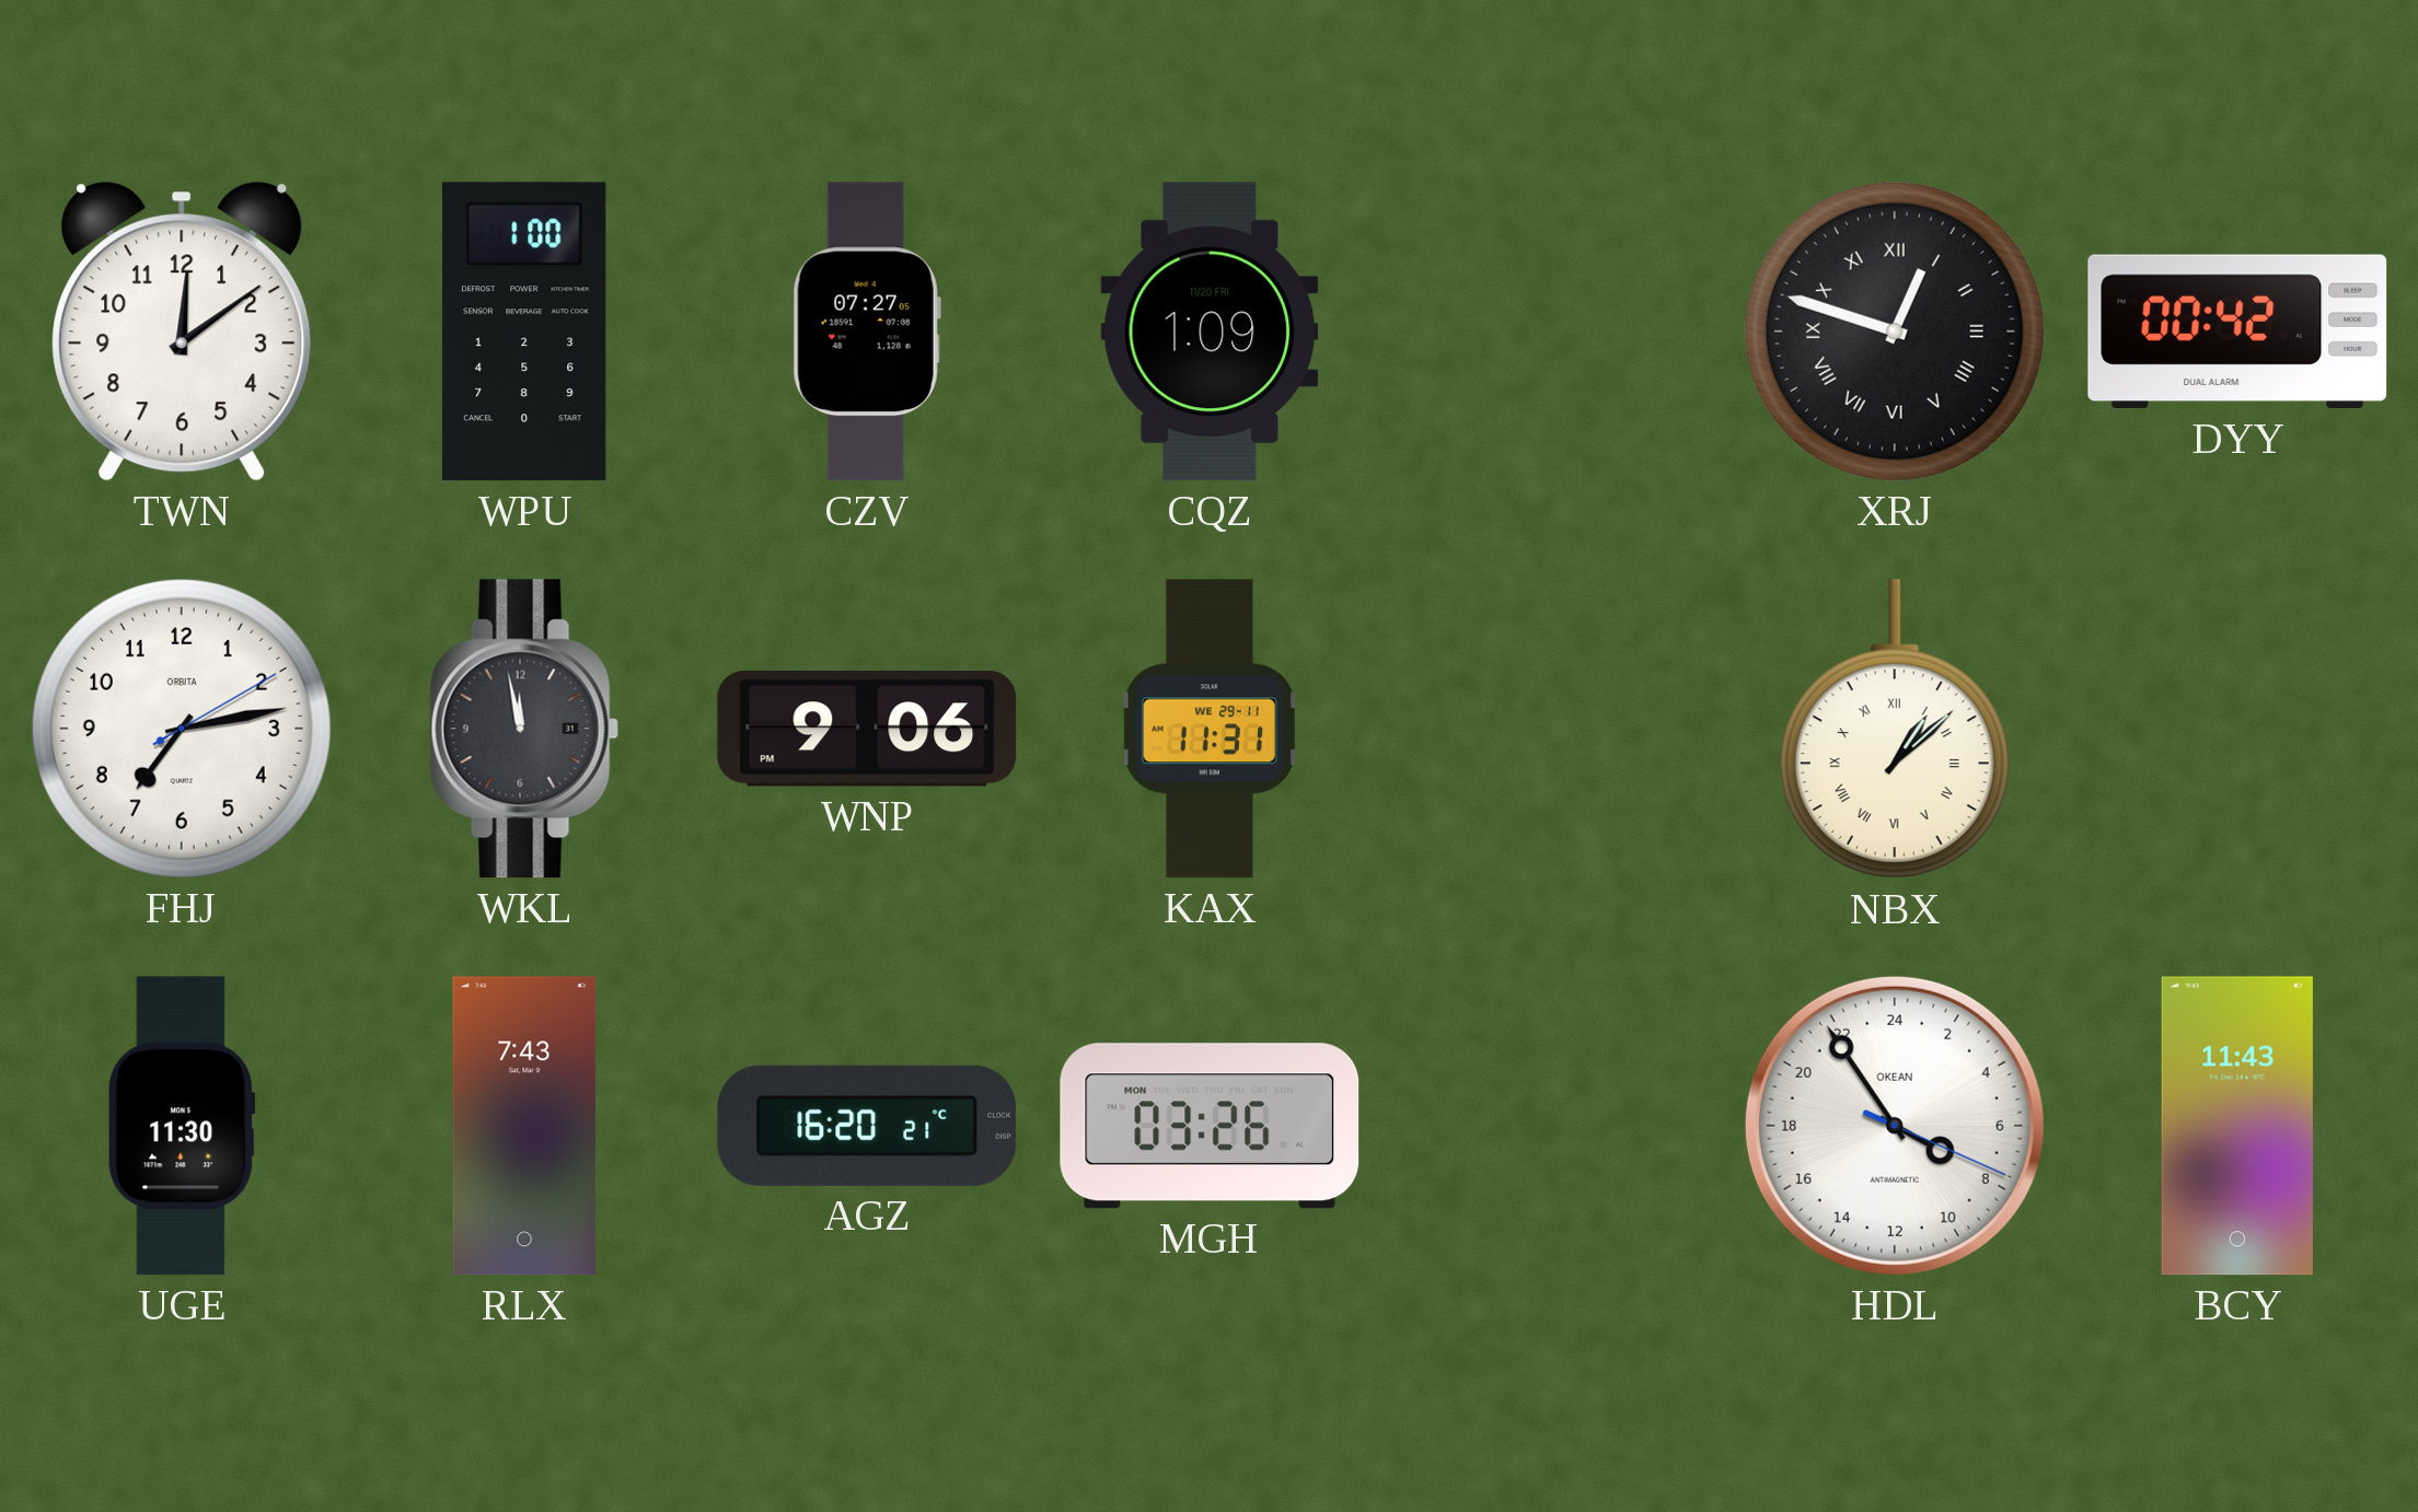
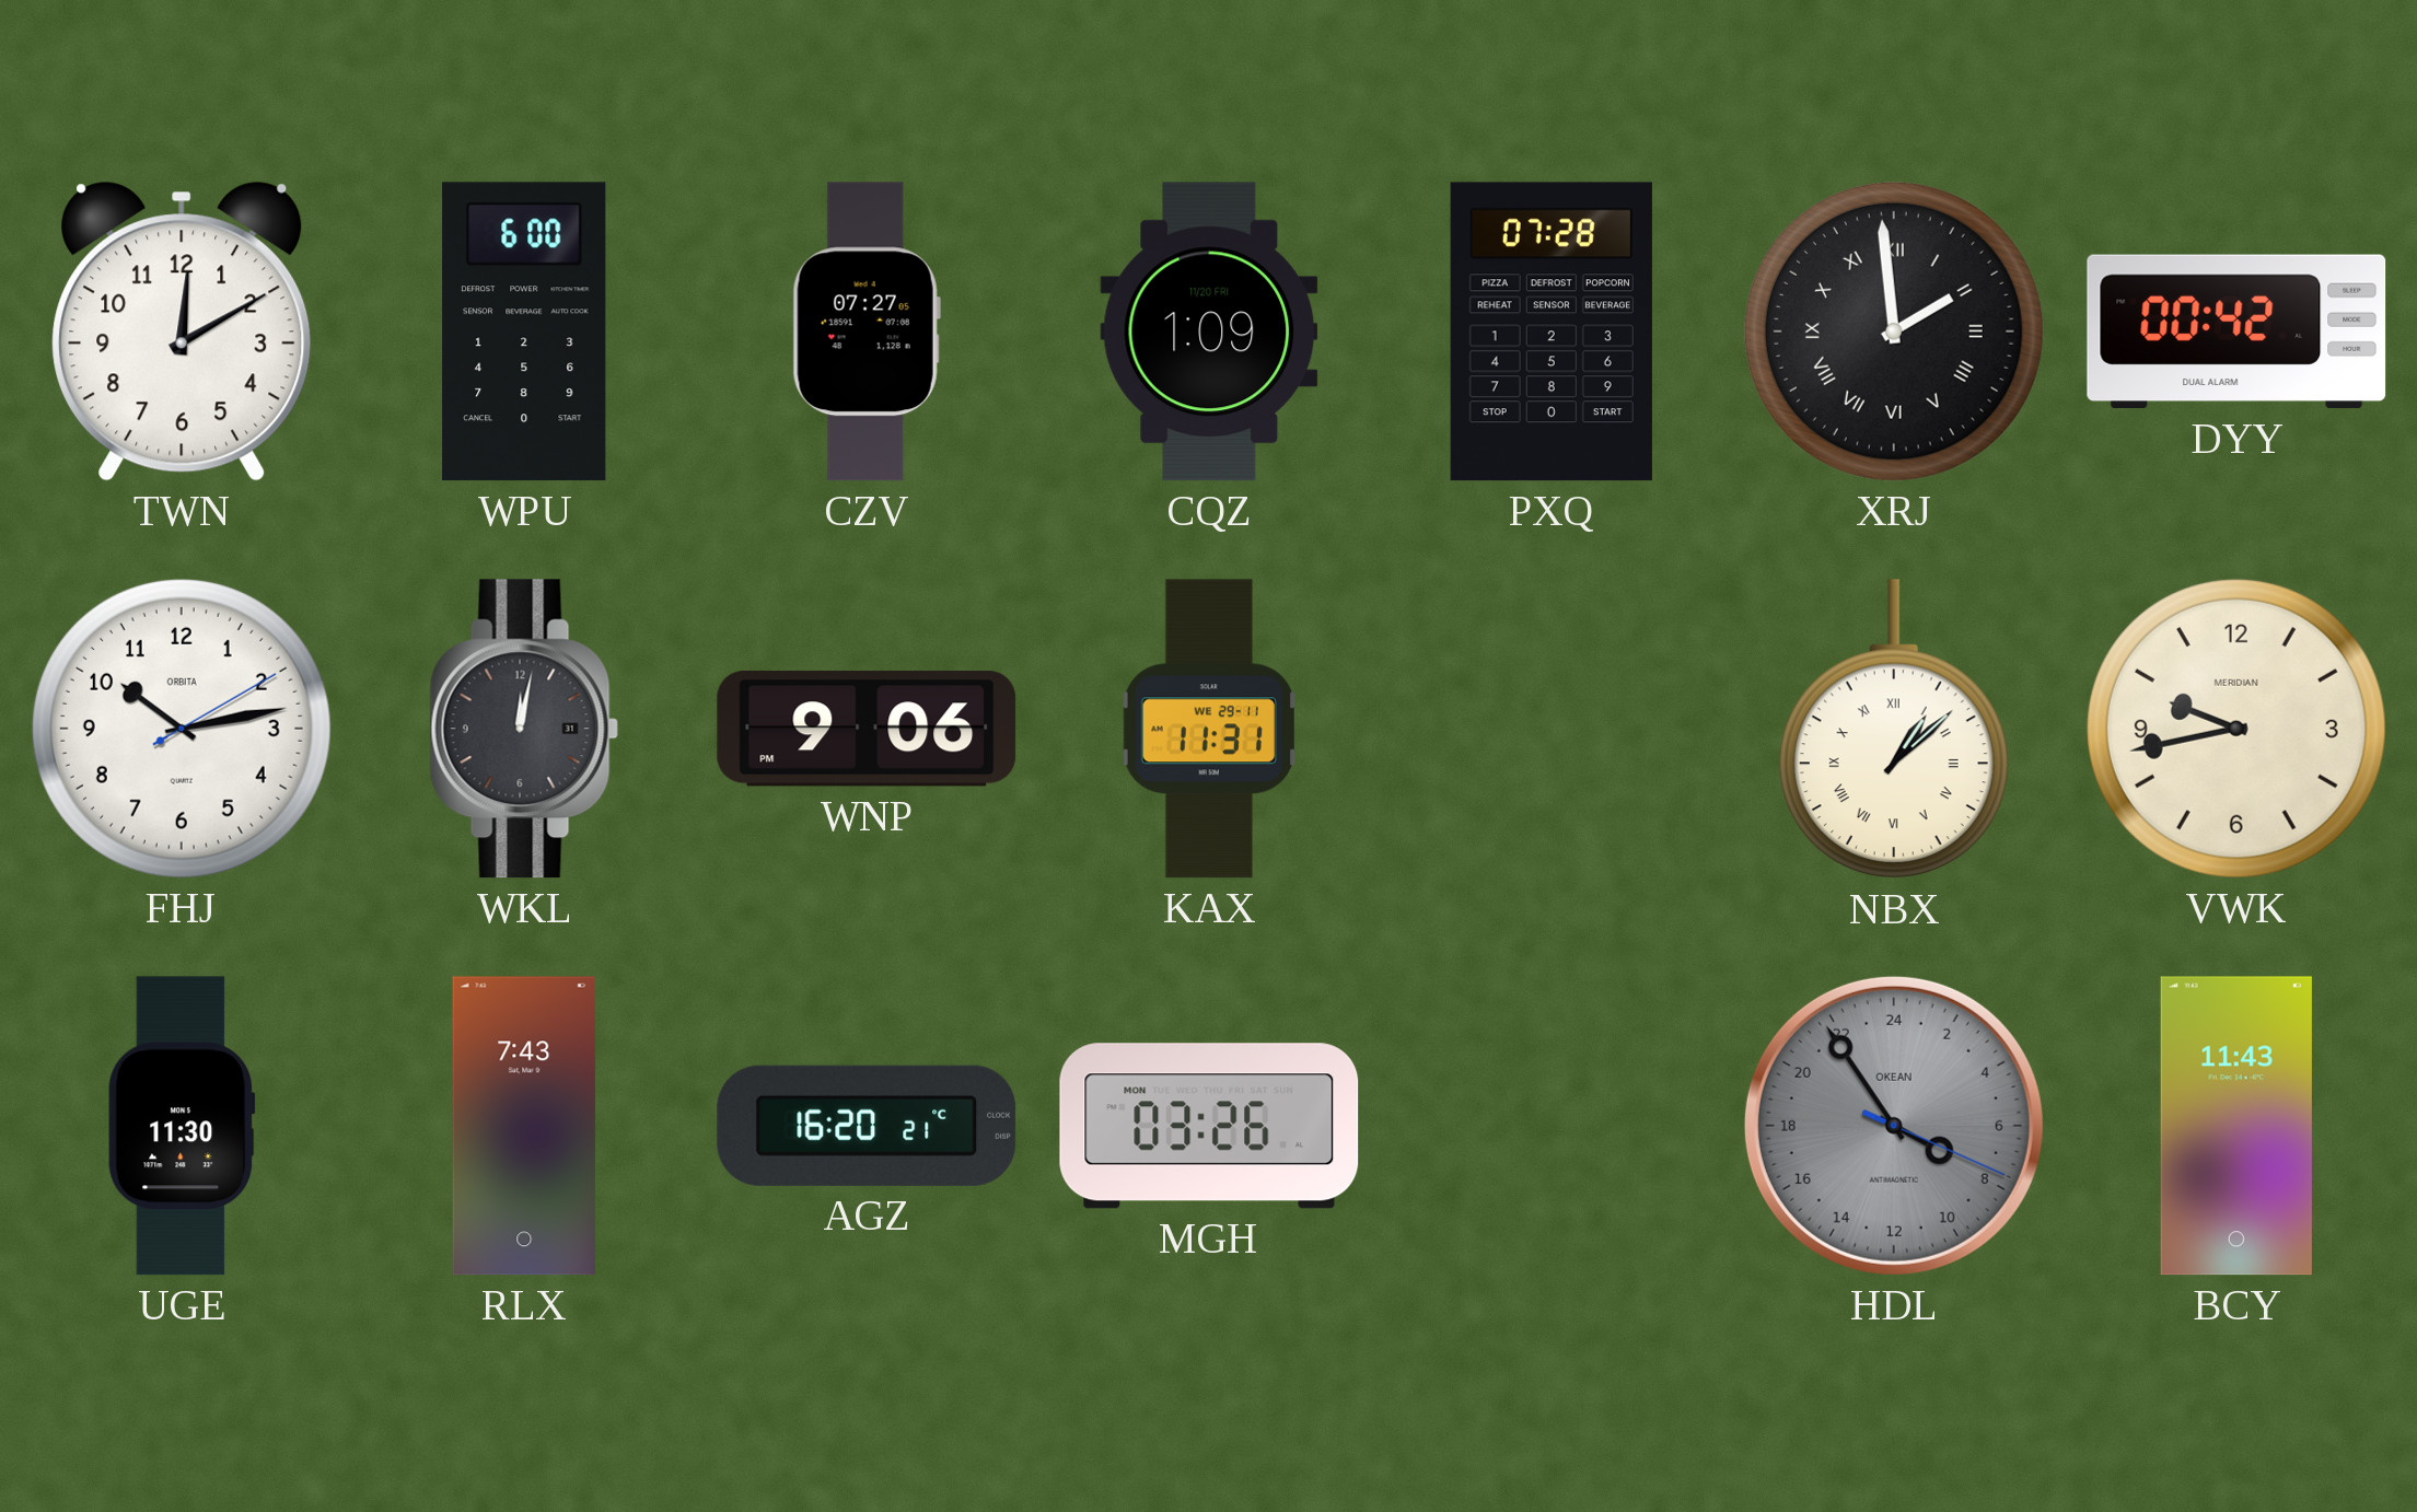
TWN: 12:09 -> 12:10
WPU: 1:00 -> 6:00
PXQ: none -> 07:28
XRJ: 12:48 -> 1:59
FHJ: 7:13 -> 10:13
WKL: 11:58 -> 12:02
VWK: none -> 9:43
HDL dial: white -> grey
